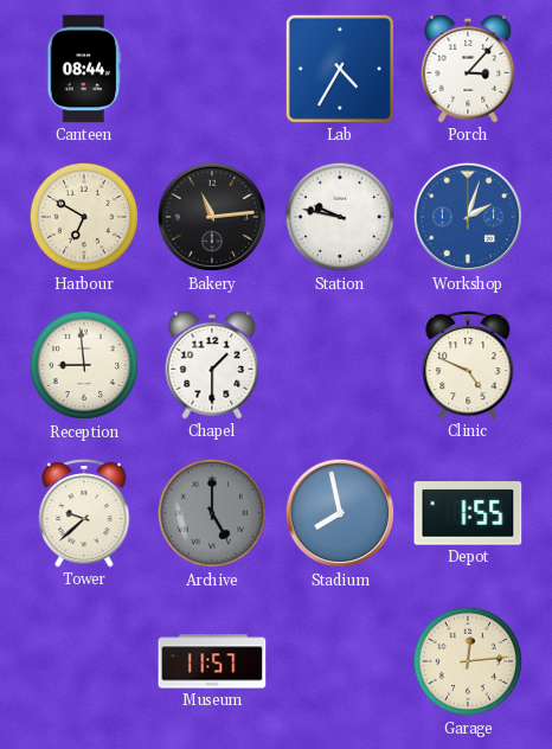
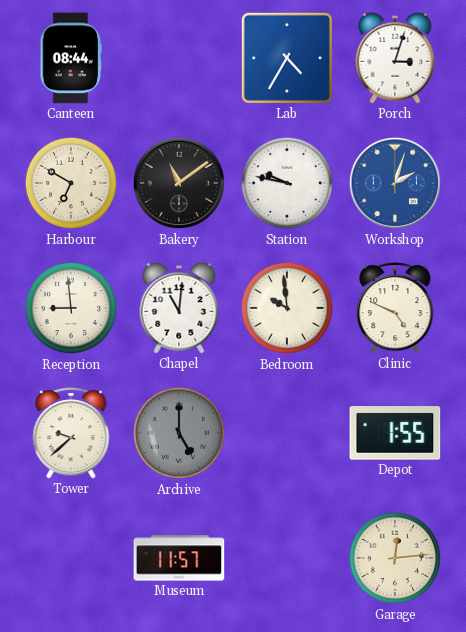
Porch: 3:07 -> 3:03
Bakery: 11:14 -> 11:09
Chapel: 1:30 -> 11:01
Bedroom: none -> 9:59
Stadium: 7:58 -> none
